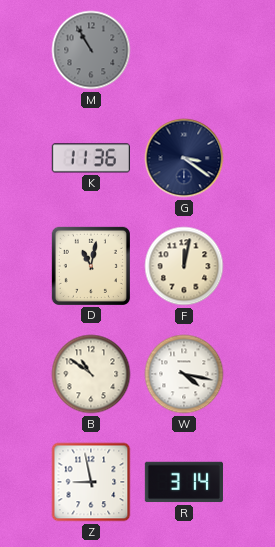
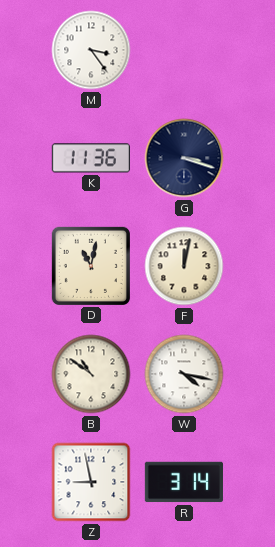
M: 10:55 -> 3:24
M dial: grey -> white
G: 3:21 -> 3:18
